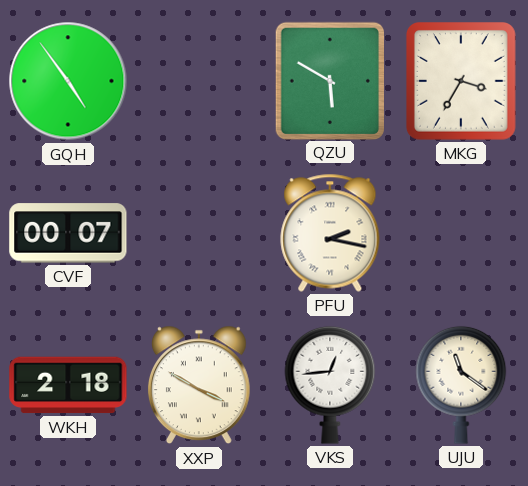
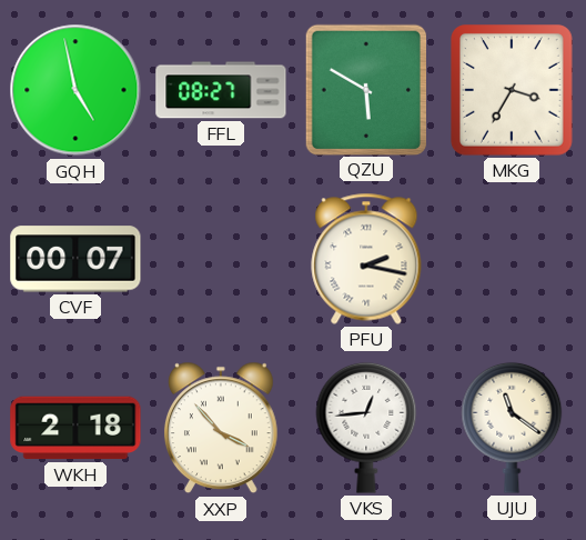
GQH: 4:54 -> 4:58
FFL: none -> 08:27
XXP: 3:50 -> 3:53
